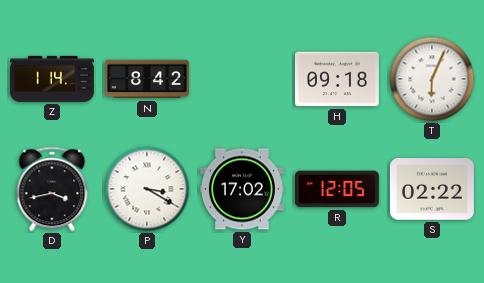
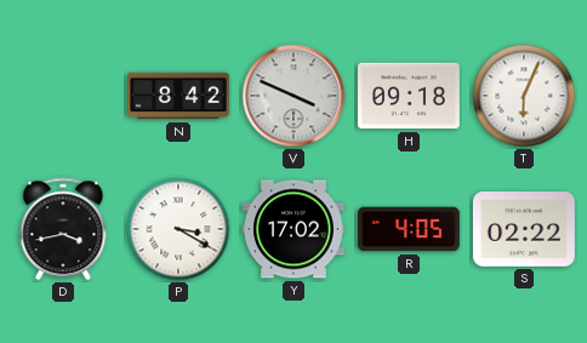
Z: 1:14 -> none
V: none -> 3:49
R: 12:05 -> 4:05
